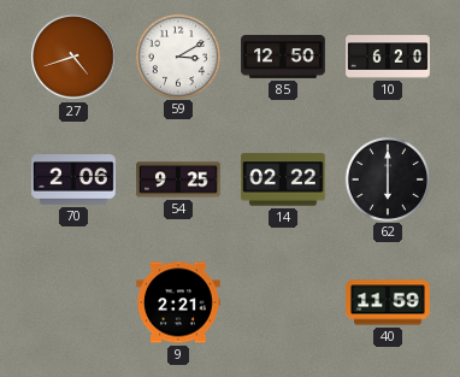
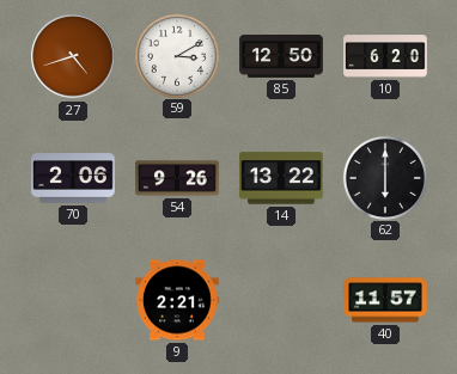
54: 9:25 -> 9:26
14: 02:22 -> 13:22
40: 11:59 -> 11:57
